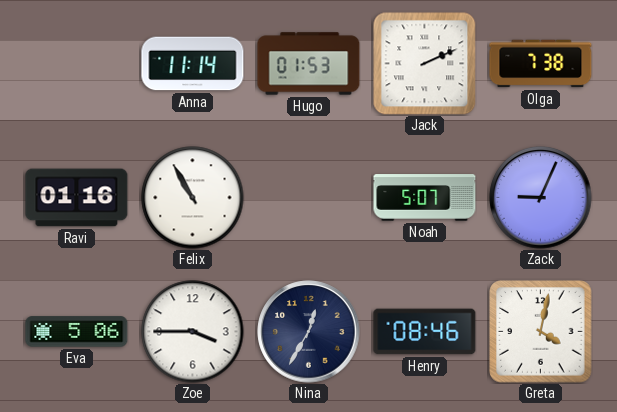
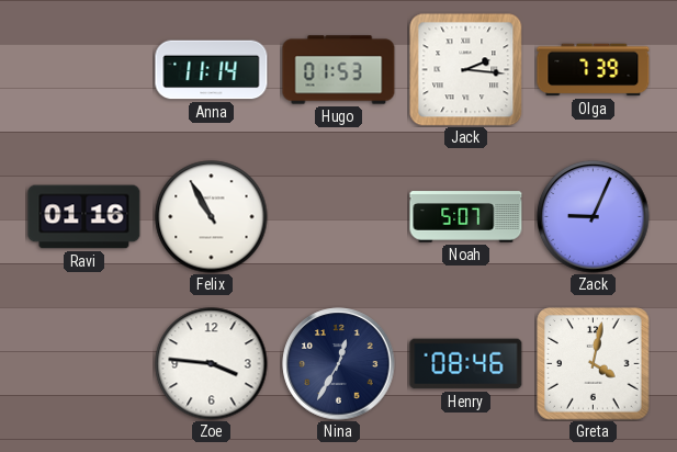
Jack: 2:11 -> 2:16
Olga: 7:38 -> 7:39
Eva: 5:06 -> none
Zoe: 3:45 -> 3:46
